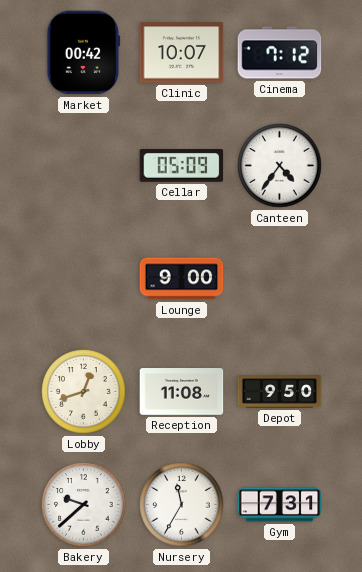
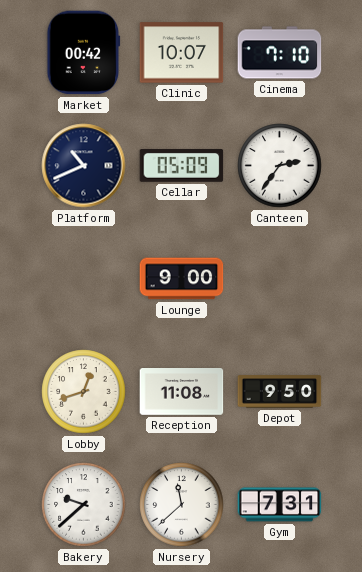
Cinema: 7:12 -> 7:10
Platform: none -> 10:41
Canteen: 4:36 -> 2:36
Nursery: 11:35 -> 11:38
